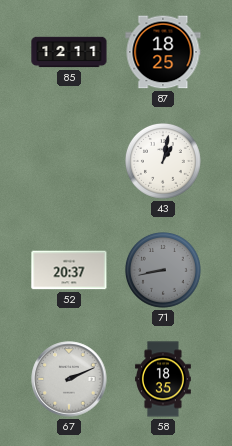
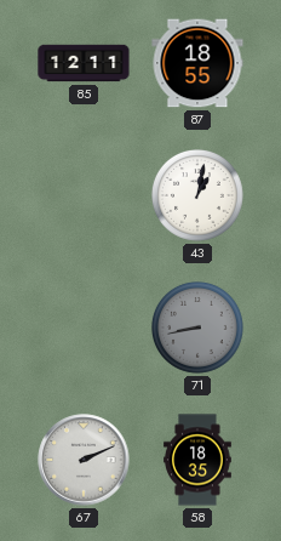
87: 18:25 -> 18:55
52: 20:37 -> none
